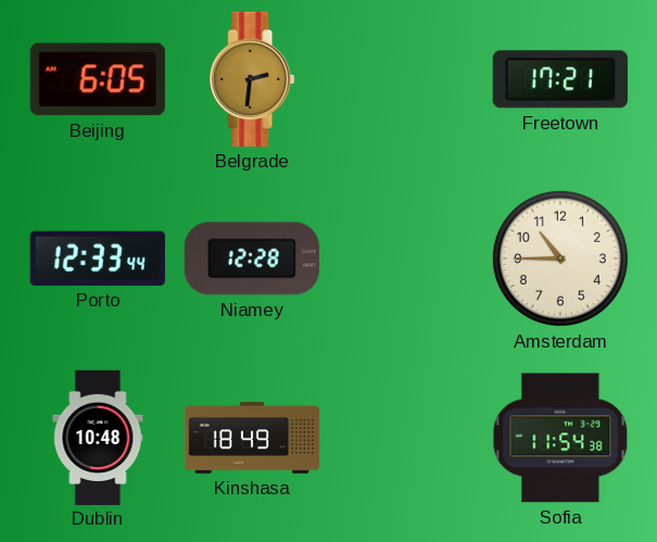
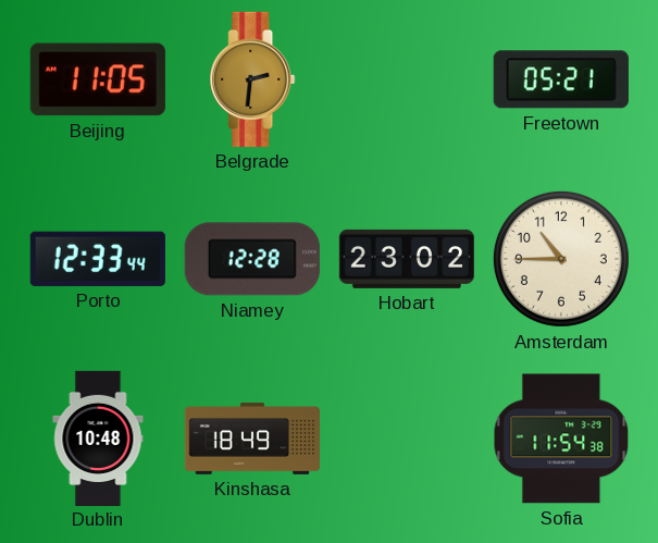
Beijing: 6:05 -> 11:05
Freetown: 17:21 -> 05:21
Hobart: none -> 23:02
